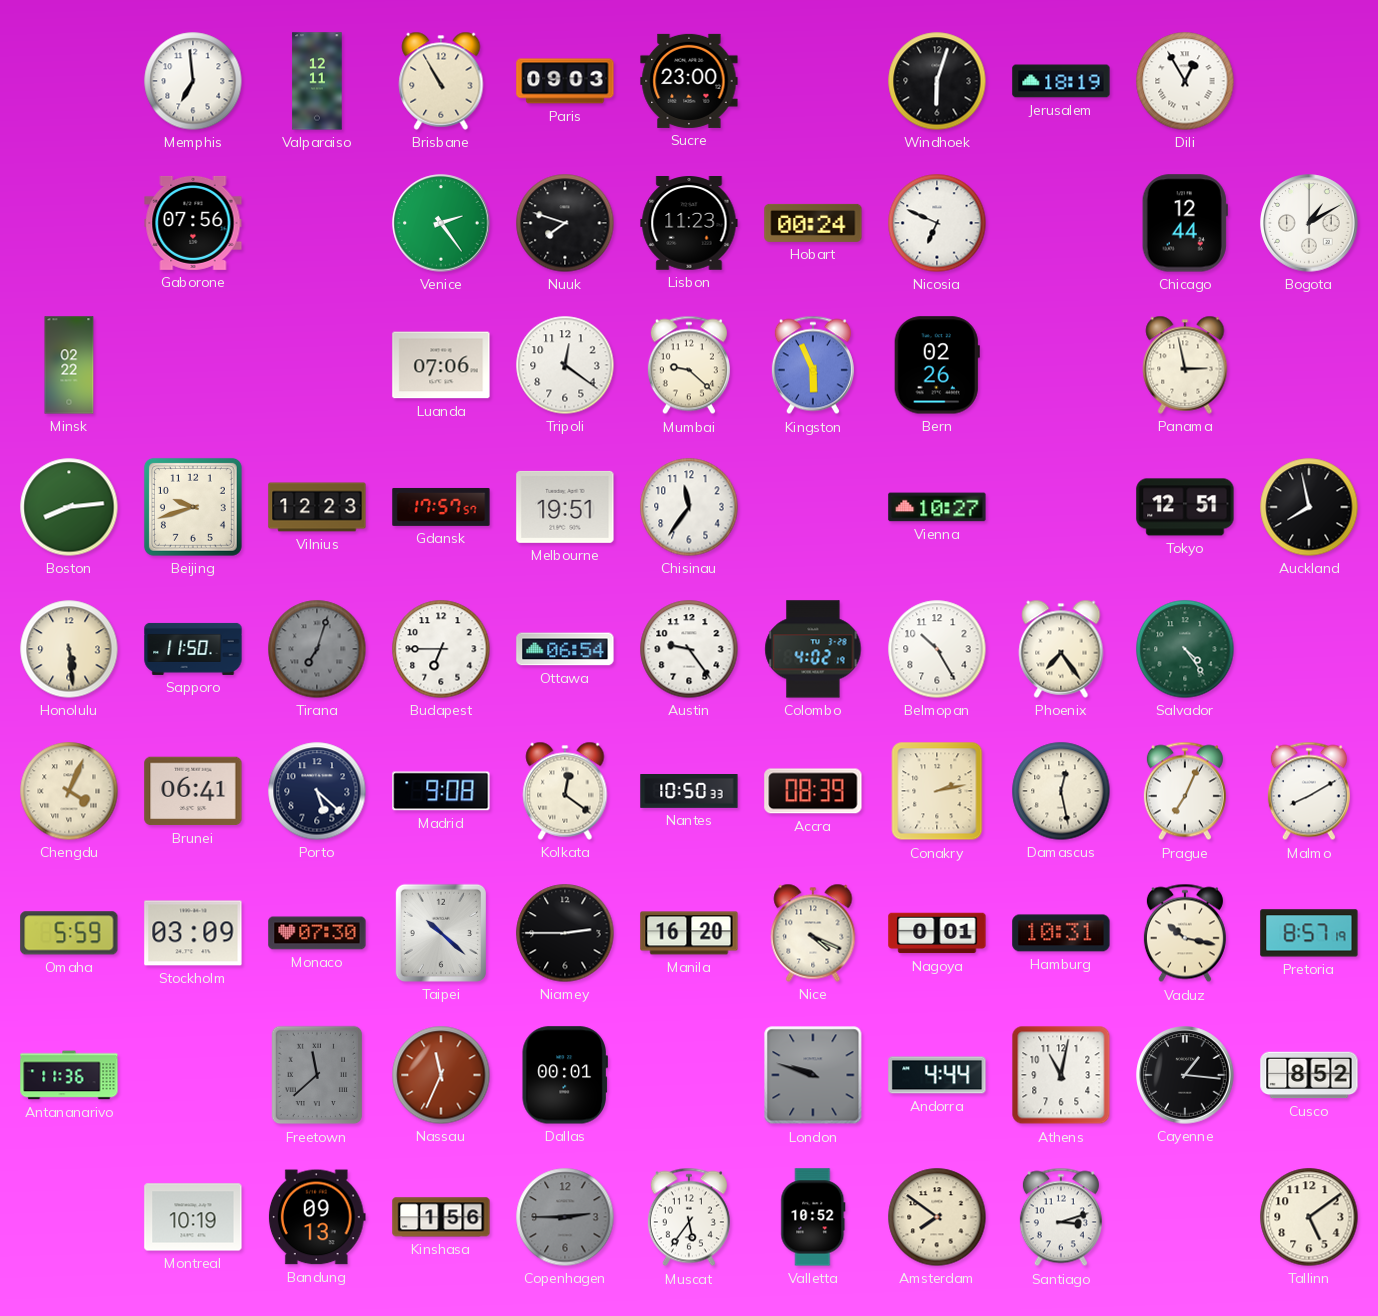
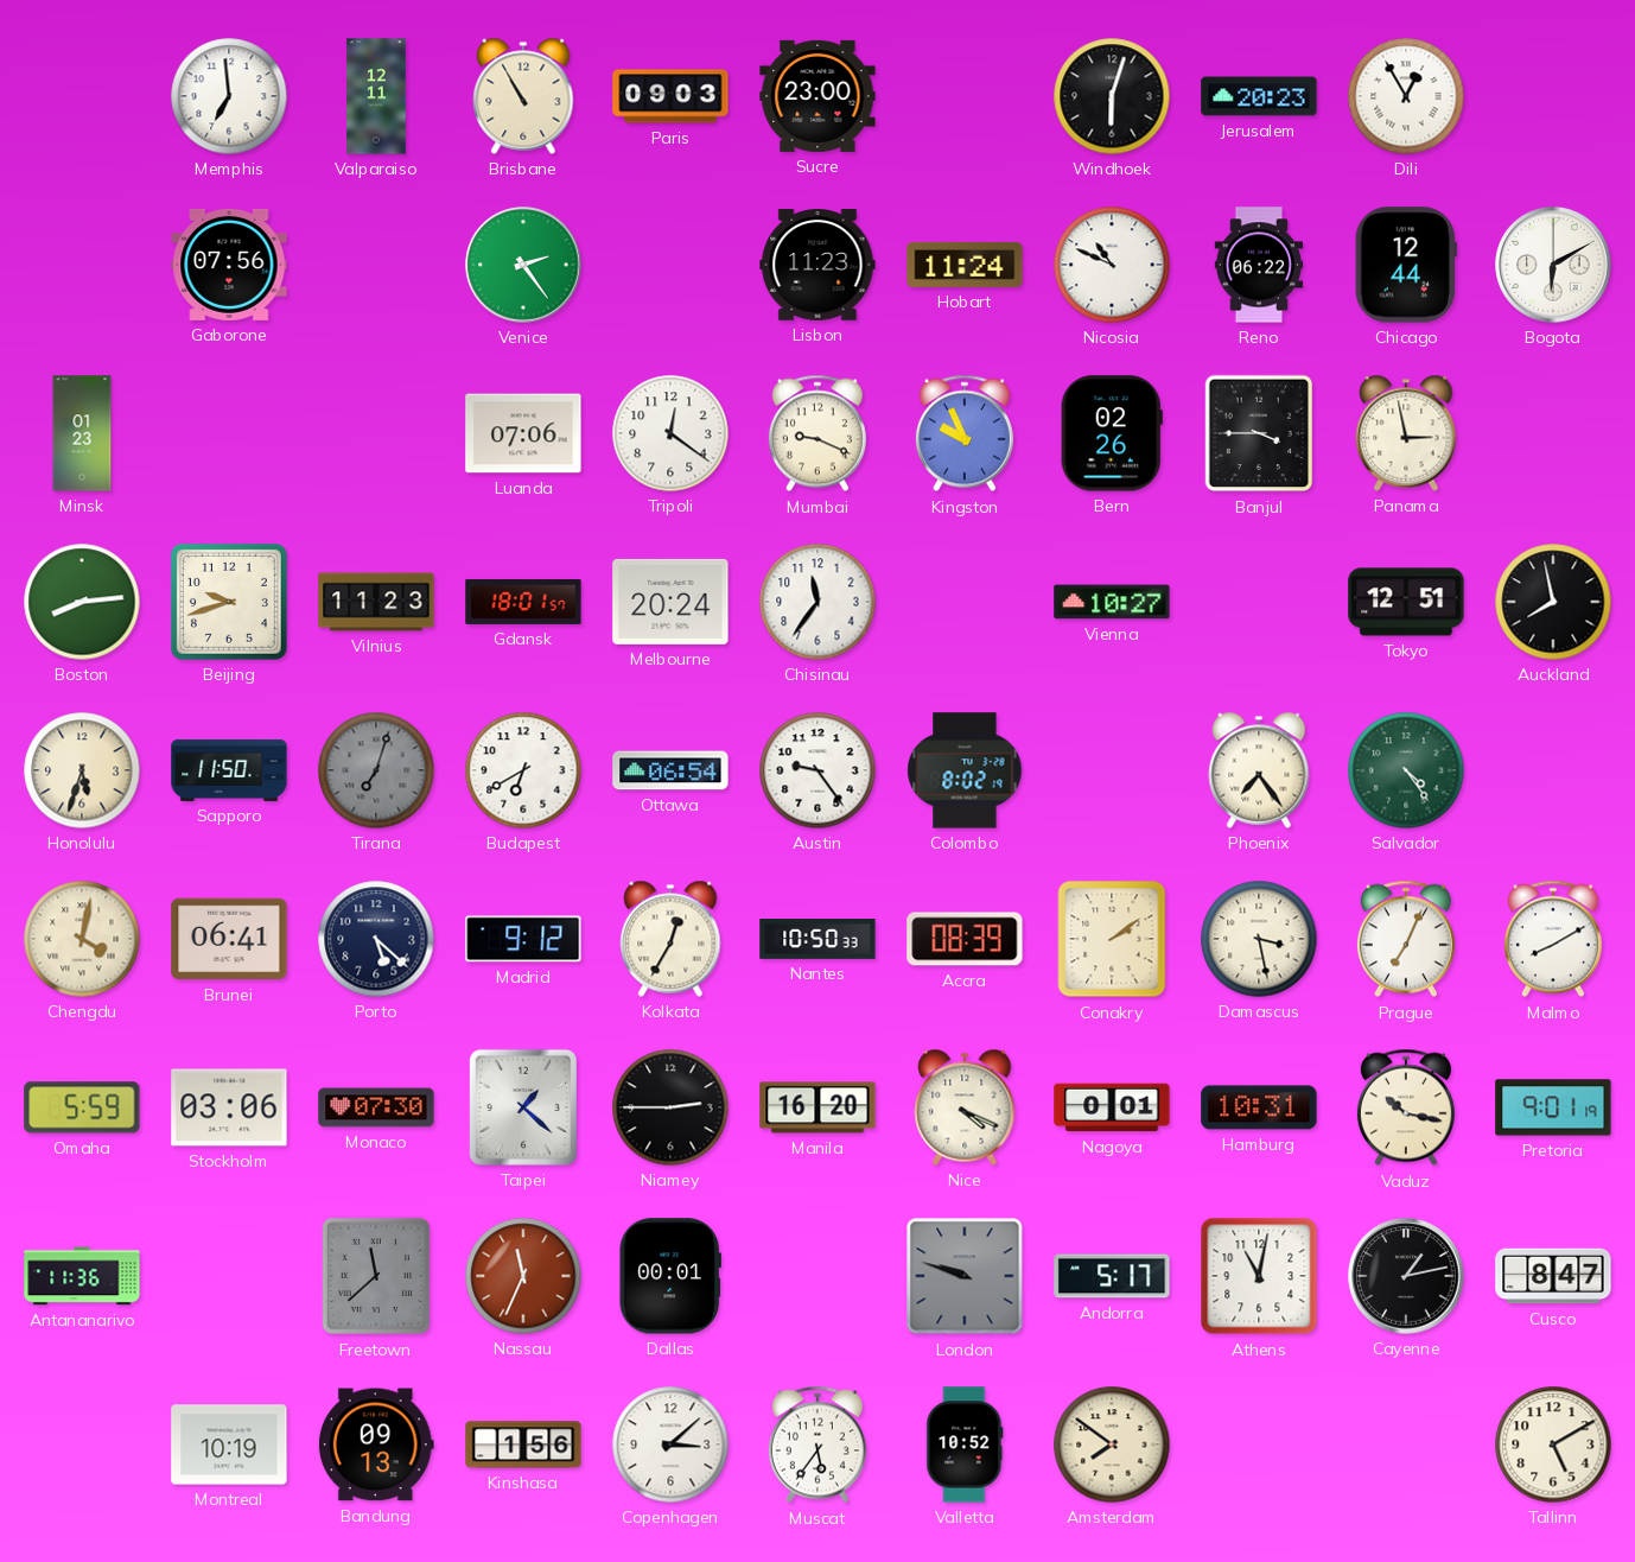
Jerusalem: 18:19 -> 20:23
Nuuk: 7:48 -> none
Hobart: 00:24 -> 11:24
Nicosia: 6:49 -> 10:49
Reno: none -> 06:22
Bogota: 1:10 -> 6:10
Minsk: 02:22 -> 01:23
Mumbai: 9:22 -> 9:19
Kingston: 5:56 -> 9:56
Banjul: none -> 3:45
Vilnius: 12:23 -> 11:23
Gdansk: 17:57 -> 18:01
Melbourne: 19:51 -> 20:24
Honolulu: 5:29 -> 5:33
Budapest: 6:45 -> 6:40
Colombo: 4:02 -> 8:02
Belmopan: 10:25 -> none
Chengdu: 4:04 -> 4:02
Madrid: 9:08 -> 9:12
Kolkata: 12:21 -> 12:35
Conakry: 2:13 -> 2:09
Damascus: 12:28 -> 3:28
Stockholm: 03:09 -> 03:06
Taipei: 10:22 -> 1:22
Pretoria: 8:57 -> 9:01
Andorra: 4:44 -> 5:17
Cayenne: 1:16 -> 1:13
Cusco: 8:52 -> 8:47
Copenhagen: 2:45 -> 3:08
Copenhagen dial: grey -> white
Santiago: 3:12 -> none
Tallinn: 5:09 -> 5:10
